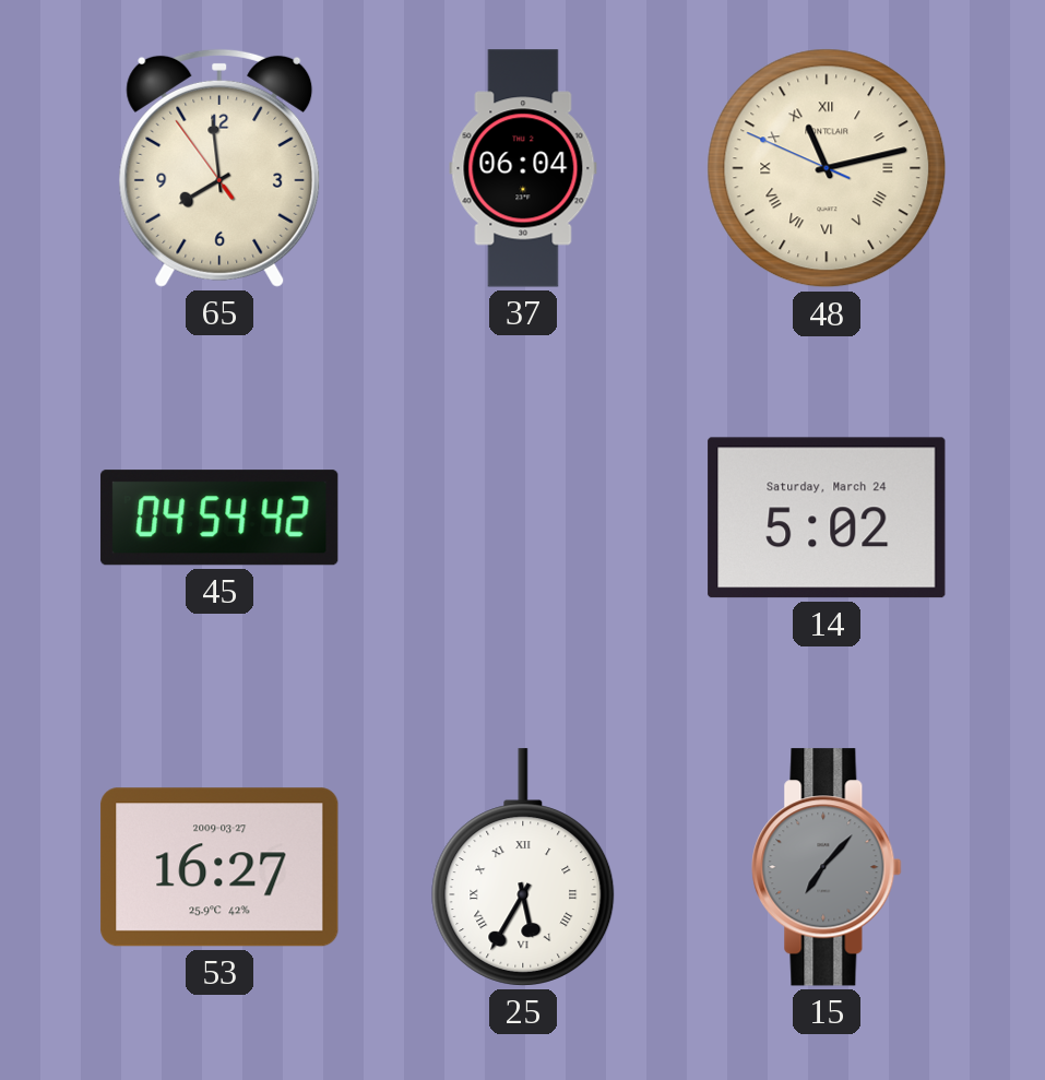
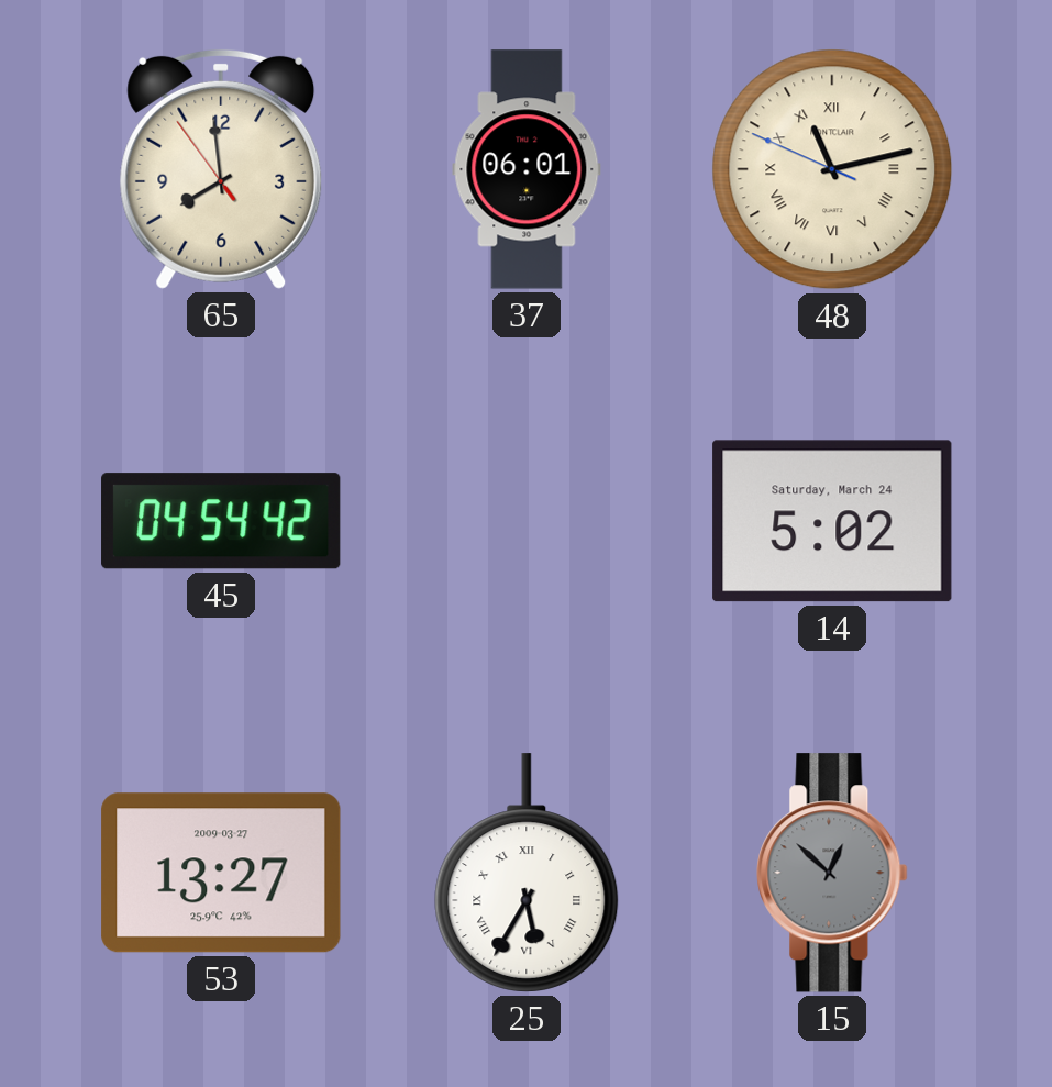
37: 06:04 -> 06:01
53: 16:27 -> 13:27
15: 7:07 -> 12:52
